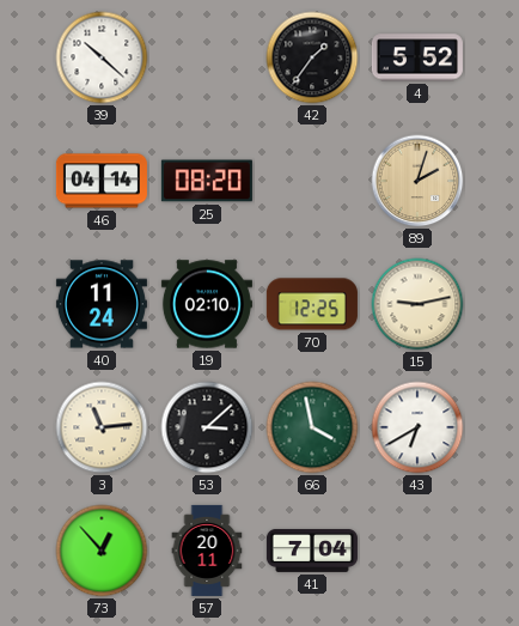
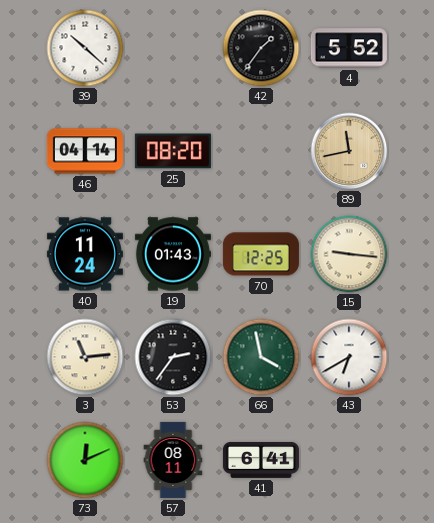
89: 2:03 -> 11:43
19: 02:10 -> 01:43
15: 9:13 -> 9:16
53: 3:08 -> 2:36
73: 12:53 -> 12:11
57: 20:11 -> 08:11
41: 7:04 -> 6:41
